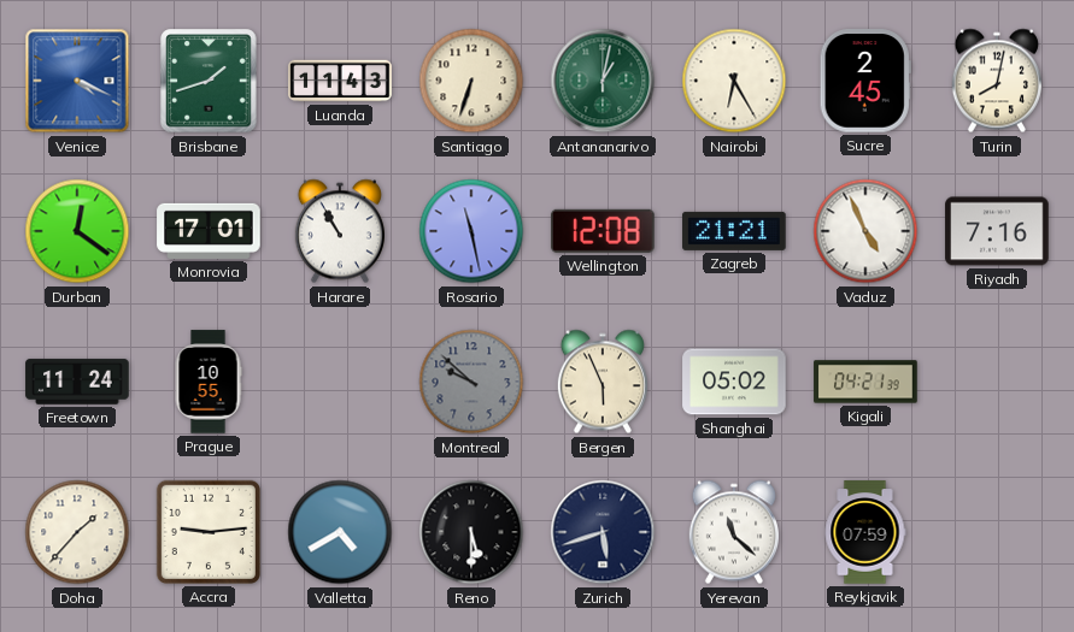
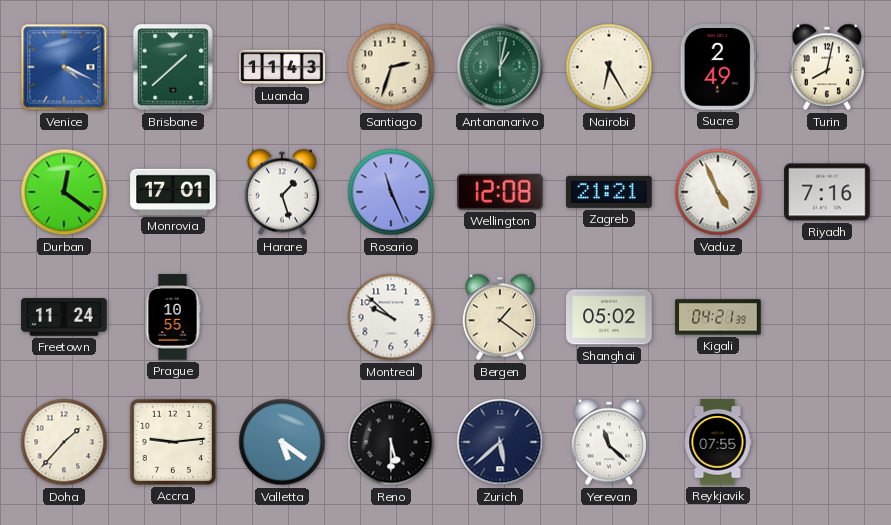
Brisbane: 1:42 -> 1:38
Santiago: 6:33 -> 2:33
Sucre: 2:45 -> 2:49
Harare: 10:55 -> 1:27
Rosario: 11:28 -> 11:26
Montreal dial: grey -> white
Bergen: 5:56 -> 1:21
Valletta: 4:40 -> 5:21
Zurich: 5:42 -> 5:38
Reykjavik: 07:59 -> 07:55
